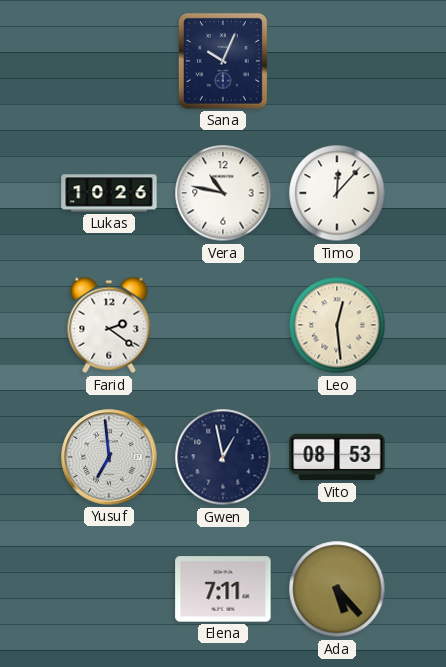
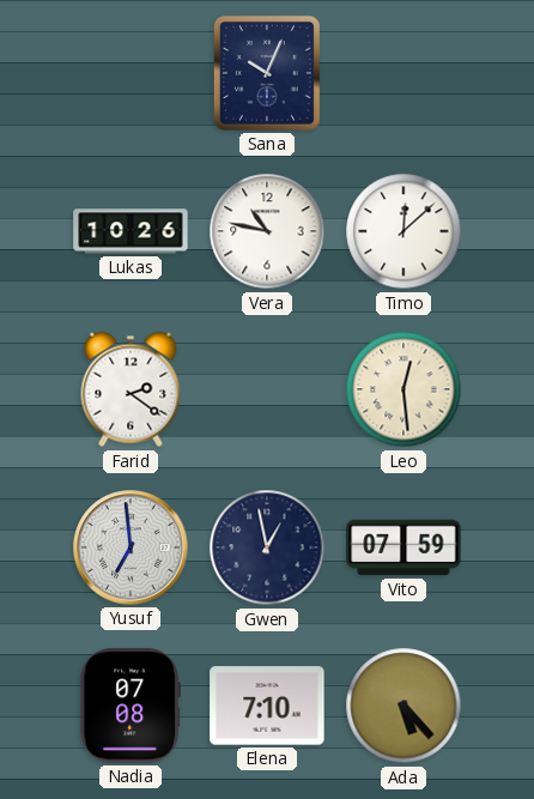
Timo: 12:07 -> 12:08
Vito: 08:53 -> 07:59
Nadia: none -> 07:08
Elena: 7:11 -> 7:10
